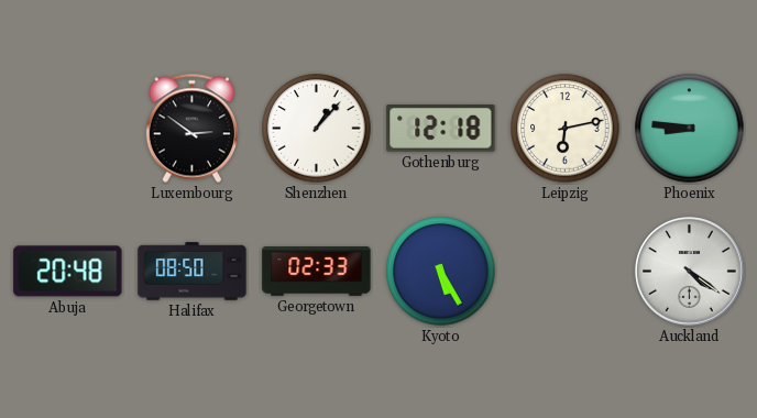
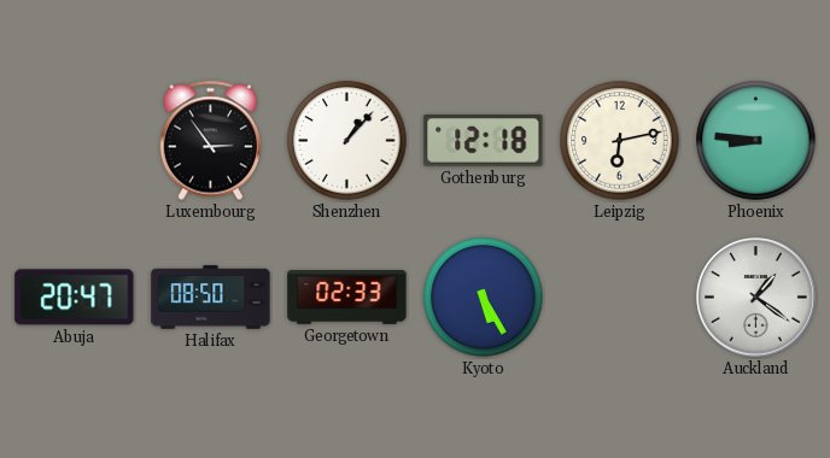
Luxembourg: 2:51 -> 2:54
Abuja: 20:48 -> 20:47
Auckland: 4:21 -> 1:21
